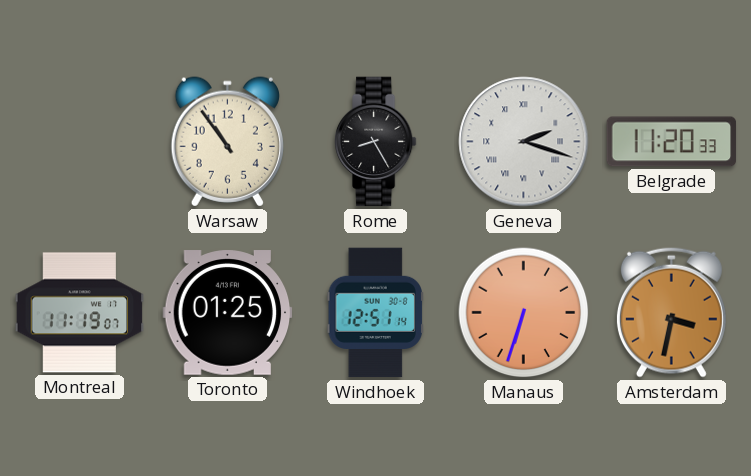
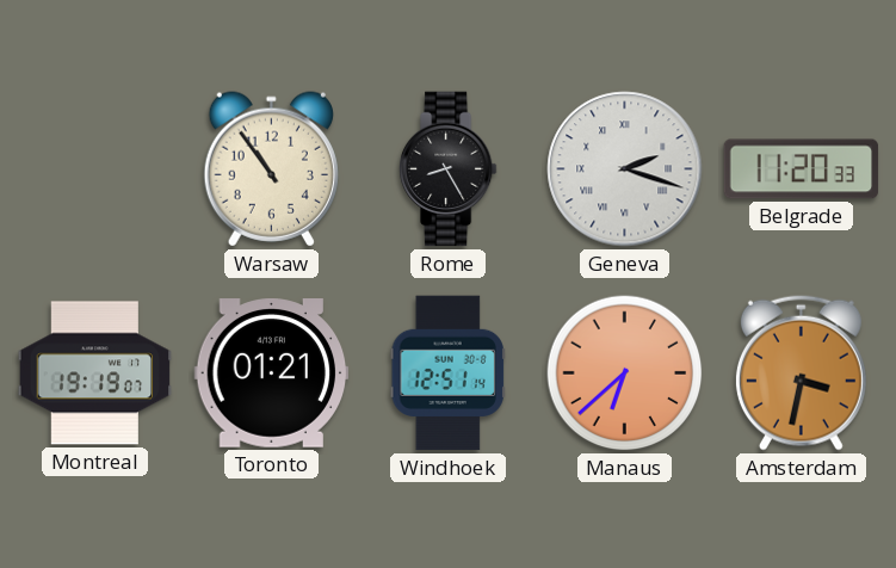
Montreal: 11:19 -> 19:19
Toronto: 01:25 -> 01:21
Manaus: 6:33 -> 6:38
